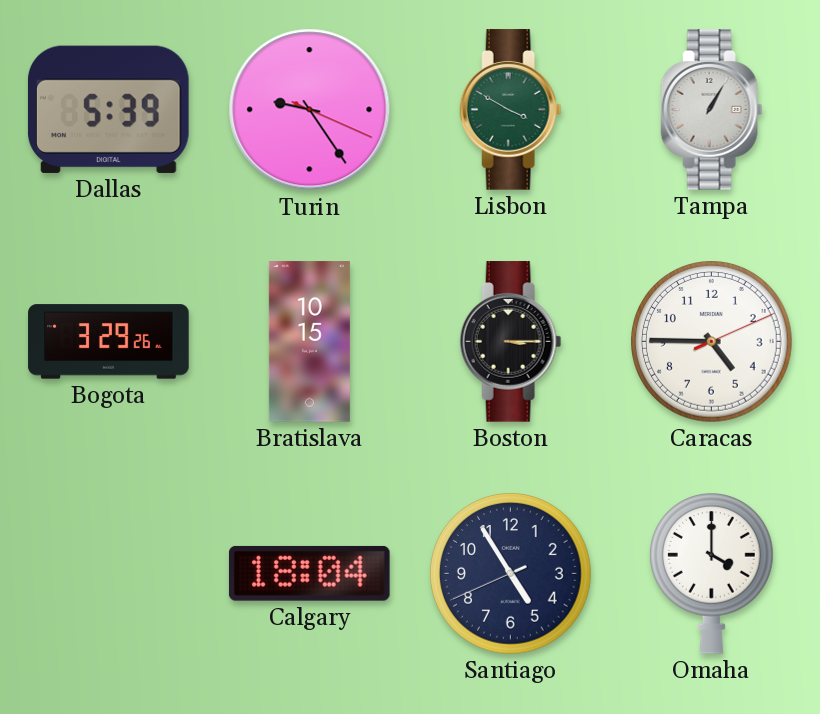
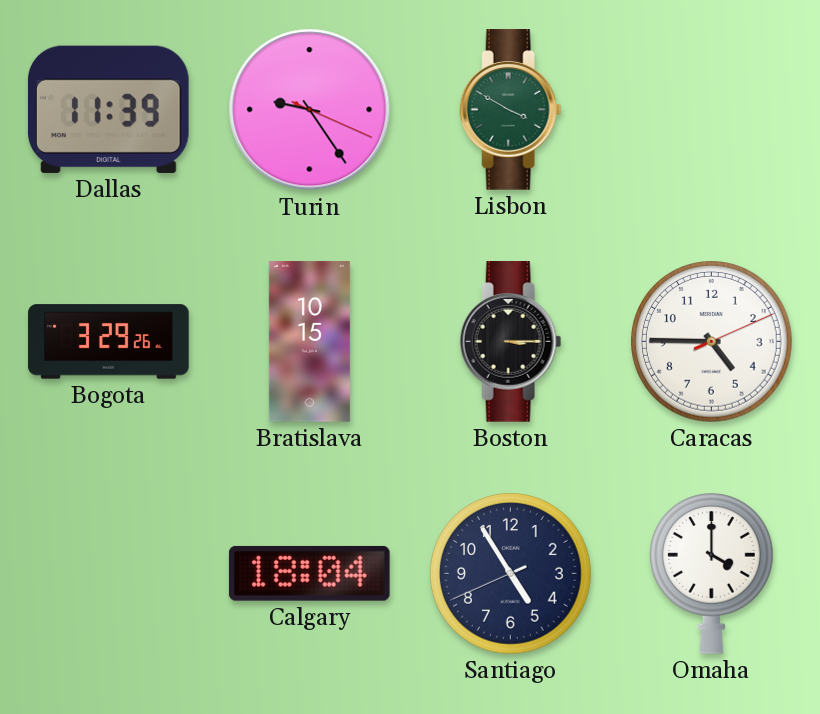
Dallas: 5:39 -> 11:39
Tampa: 1:05 -> none
